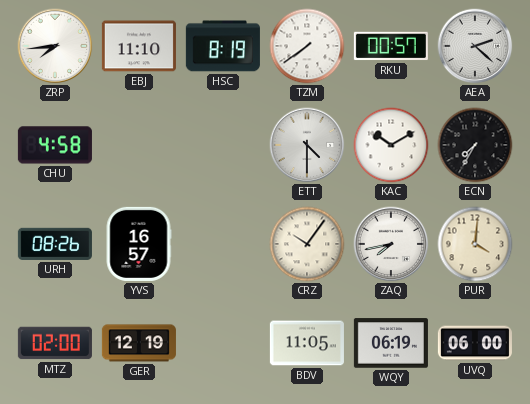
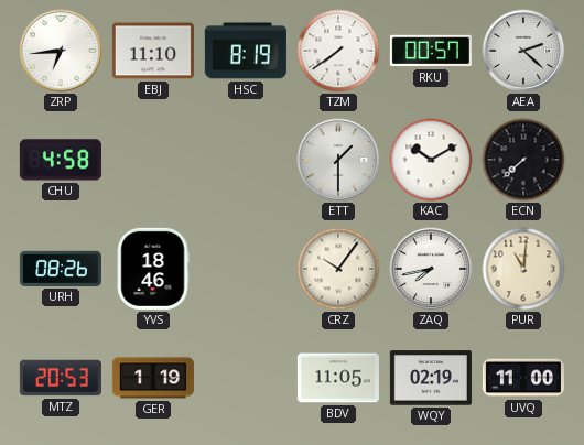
ZRP: 7:44 -> 6:44
ETT: 4:30 -> 1:30
ECN: 7:35 -> 7:38
YVS: 16:57 -> 18:46
PUR: 4:01 -> 11:01
MTZ: 02:00 -> 20:53
GER: 12:19 -> 1:19
WQY: 06:19 -> 02:19
UVQ: 06:00 -> 11:00
